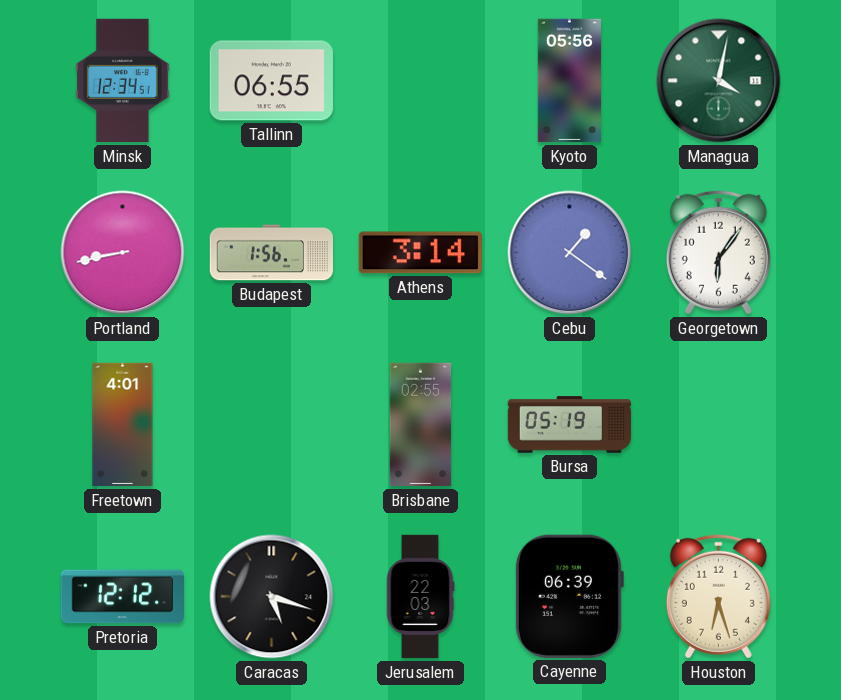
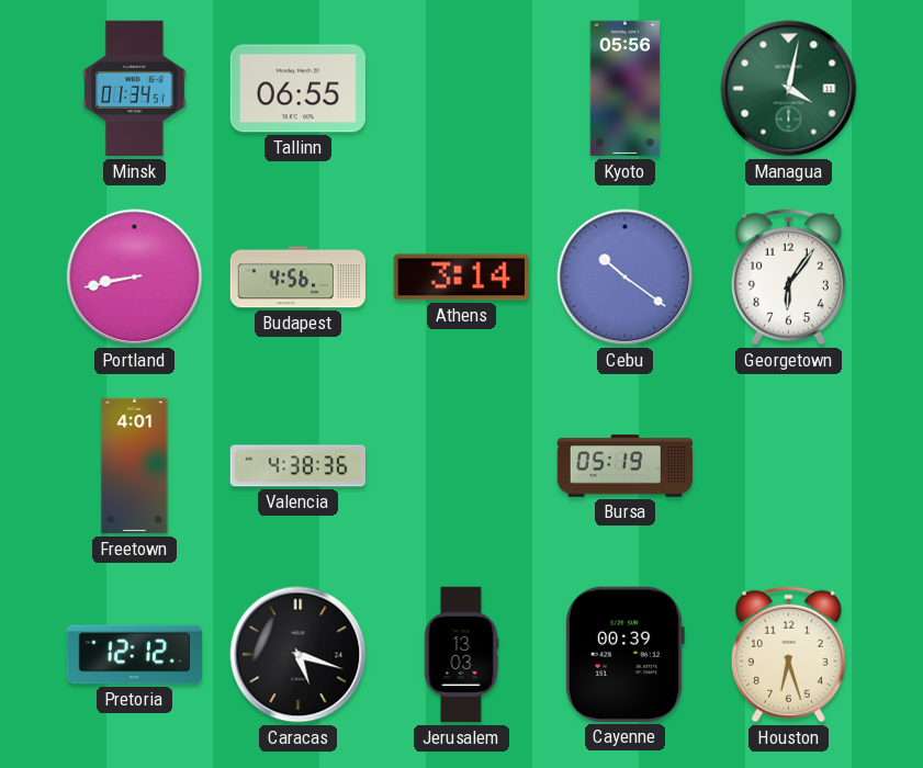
Minsk: 12:34 -> 01:34
Budapest: 1:56 -> 4:56
Cebu: 1:21 -> 10:21
Valencia: none -> 4:38
Brisbane: 02:55 -> none
Jerusalem: 22:03 -> 13:03
Cayenne: 06:39 -> 00:39
